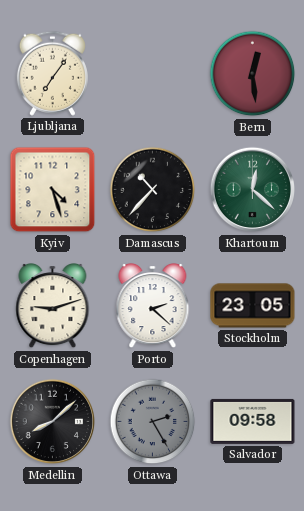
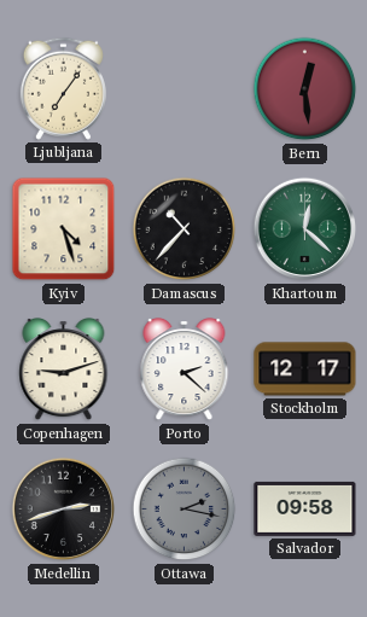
Stockholm: 23:05 -> 12:17
Medellin: 8:08 -> 2:42
Ottawa: 2:25 -> 2:17
